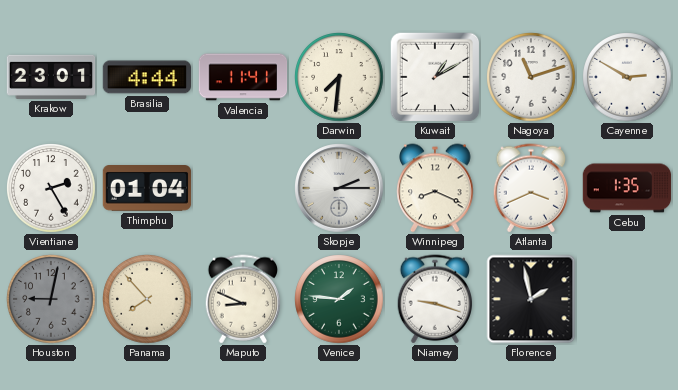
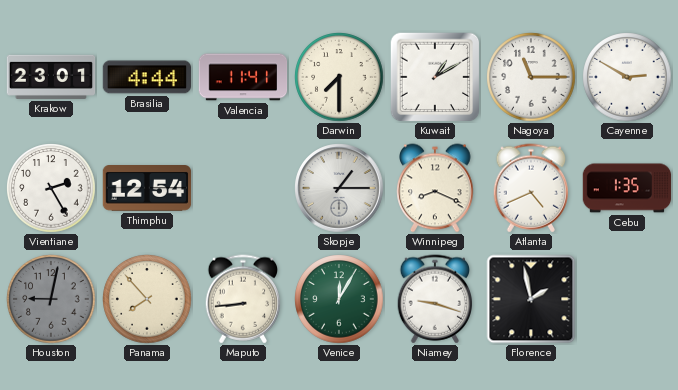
Darwin: 7:31 -> 7:30
Nagoya: 11:12 -> 11:15
Thimphu: 01:04 -> 12:54
Skopje: 2:15 -> 1:15
Atlanta: 3:41 -> 4:41
Maputo: 8:49 -> 8:44
Venice: 1:46 -> 12:05
